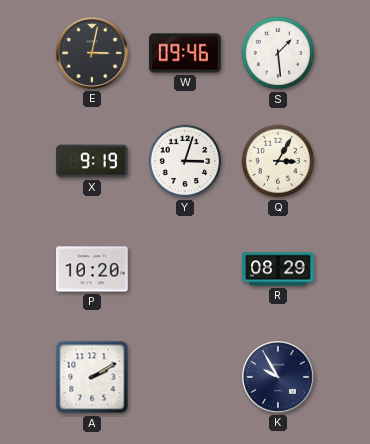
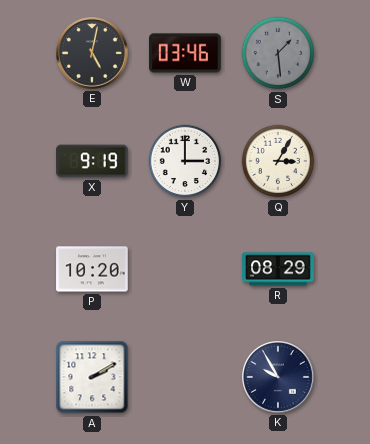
E: 3:02 -> 5:02
W: 09:46 -> 03:46
S dial: white -> grey
Y: 3:03 -> 3:00
